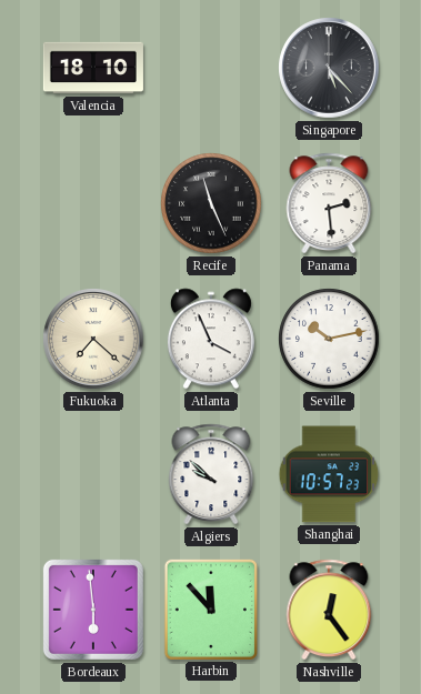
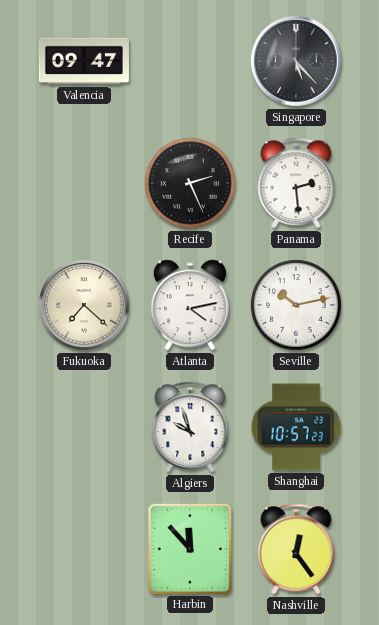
Valencia: 18:10 -> 09:47
Recife: 11:26 -> 2:26
Atlanta: 3:56 -> 4:13
Algiers: 9:52 -> 9:57
Bordeaux: 5:59 -> none
